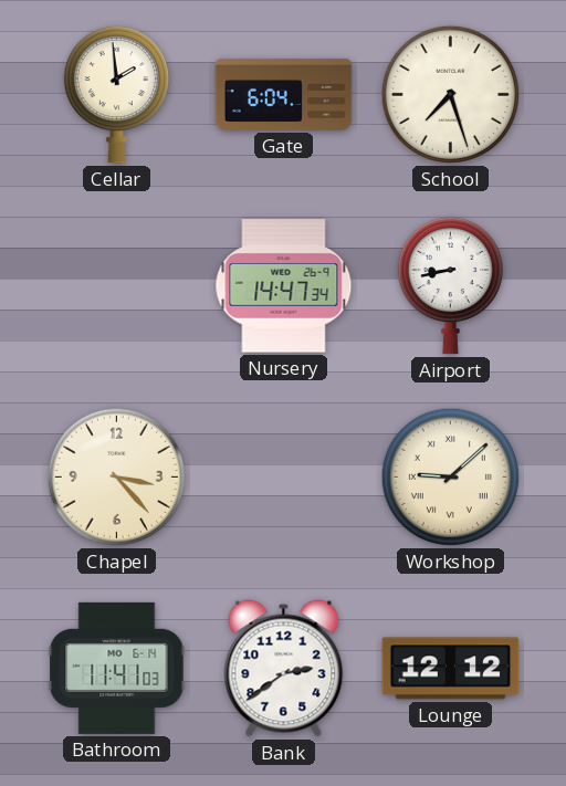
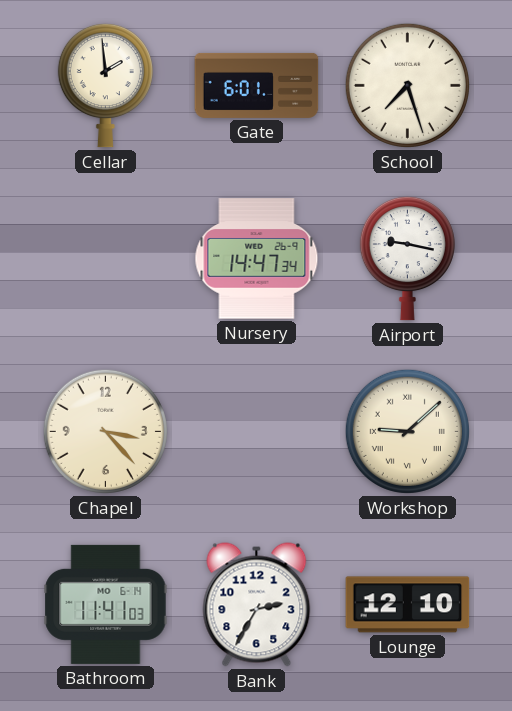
Gate: 6:04 -> 6:01
Airport: 8:43 -> 9:17
Bank: 2:39 -> 2:35
Lounge: 12:12 -> 12:10
